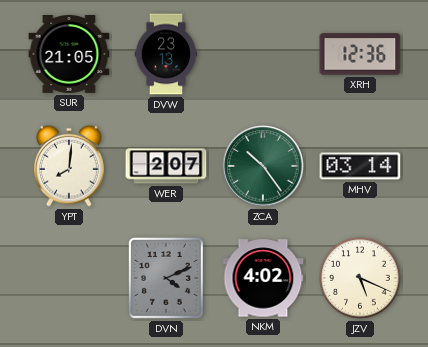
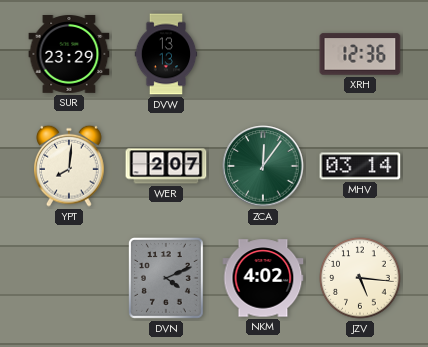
SUR: 21:05 -> 23:29
DVW: 23:13 -> 13:13
ZCA: 10:24 -> 12:06
JZV: 5:19 -> 5:16
